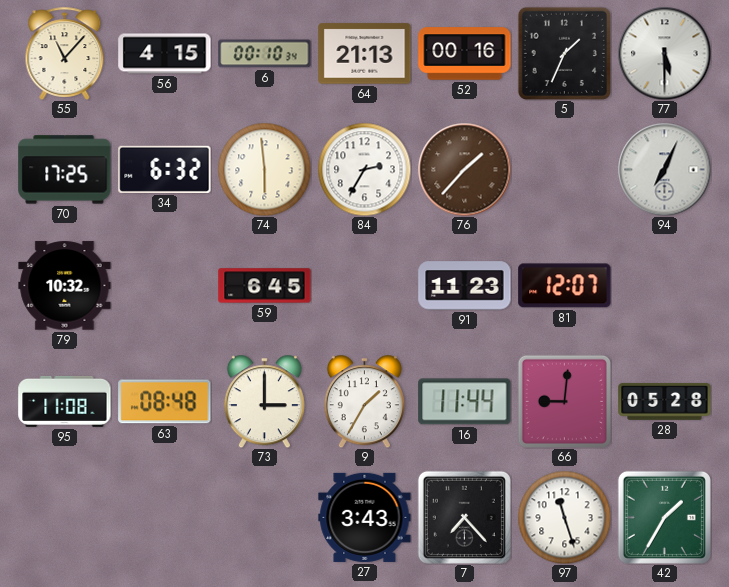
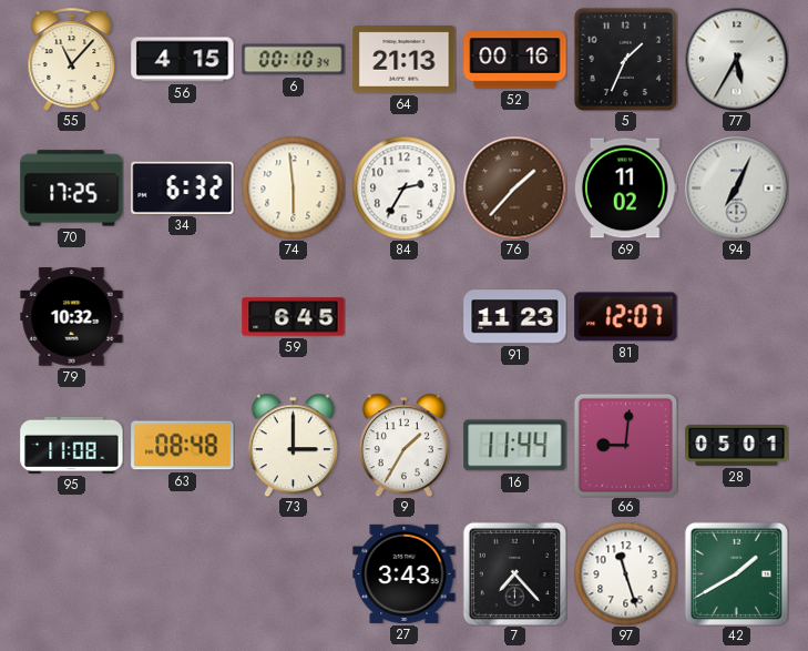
77: 5:30 -> 5:35
69: none -> 11:02
28: 05:28 -> 05:01
42: 1:35 -> 1:40
